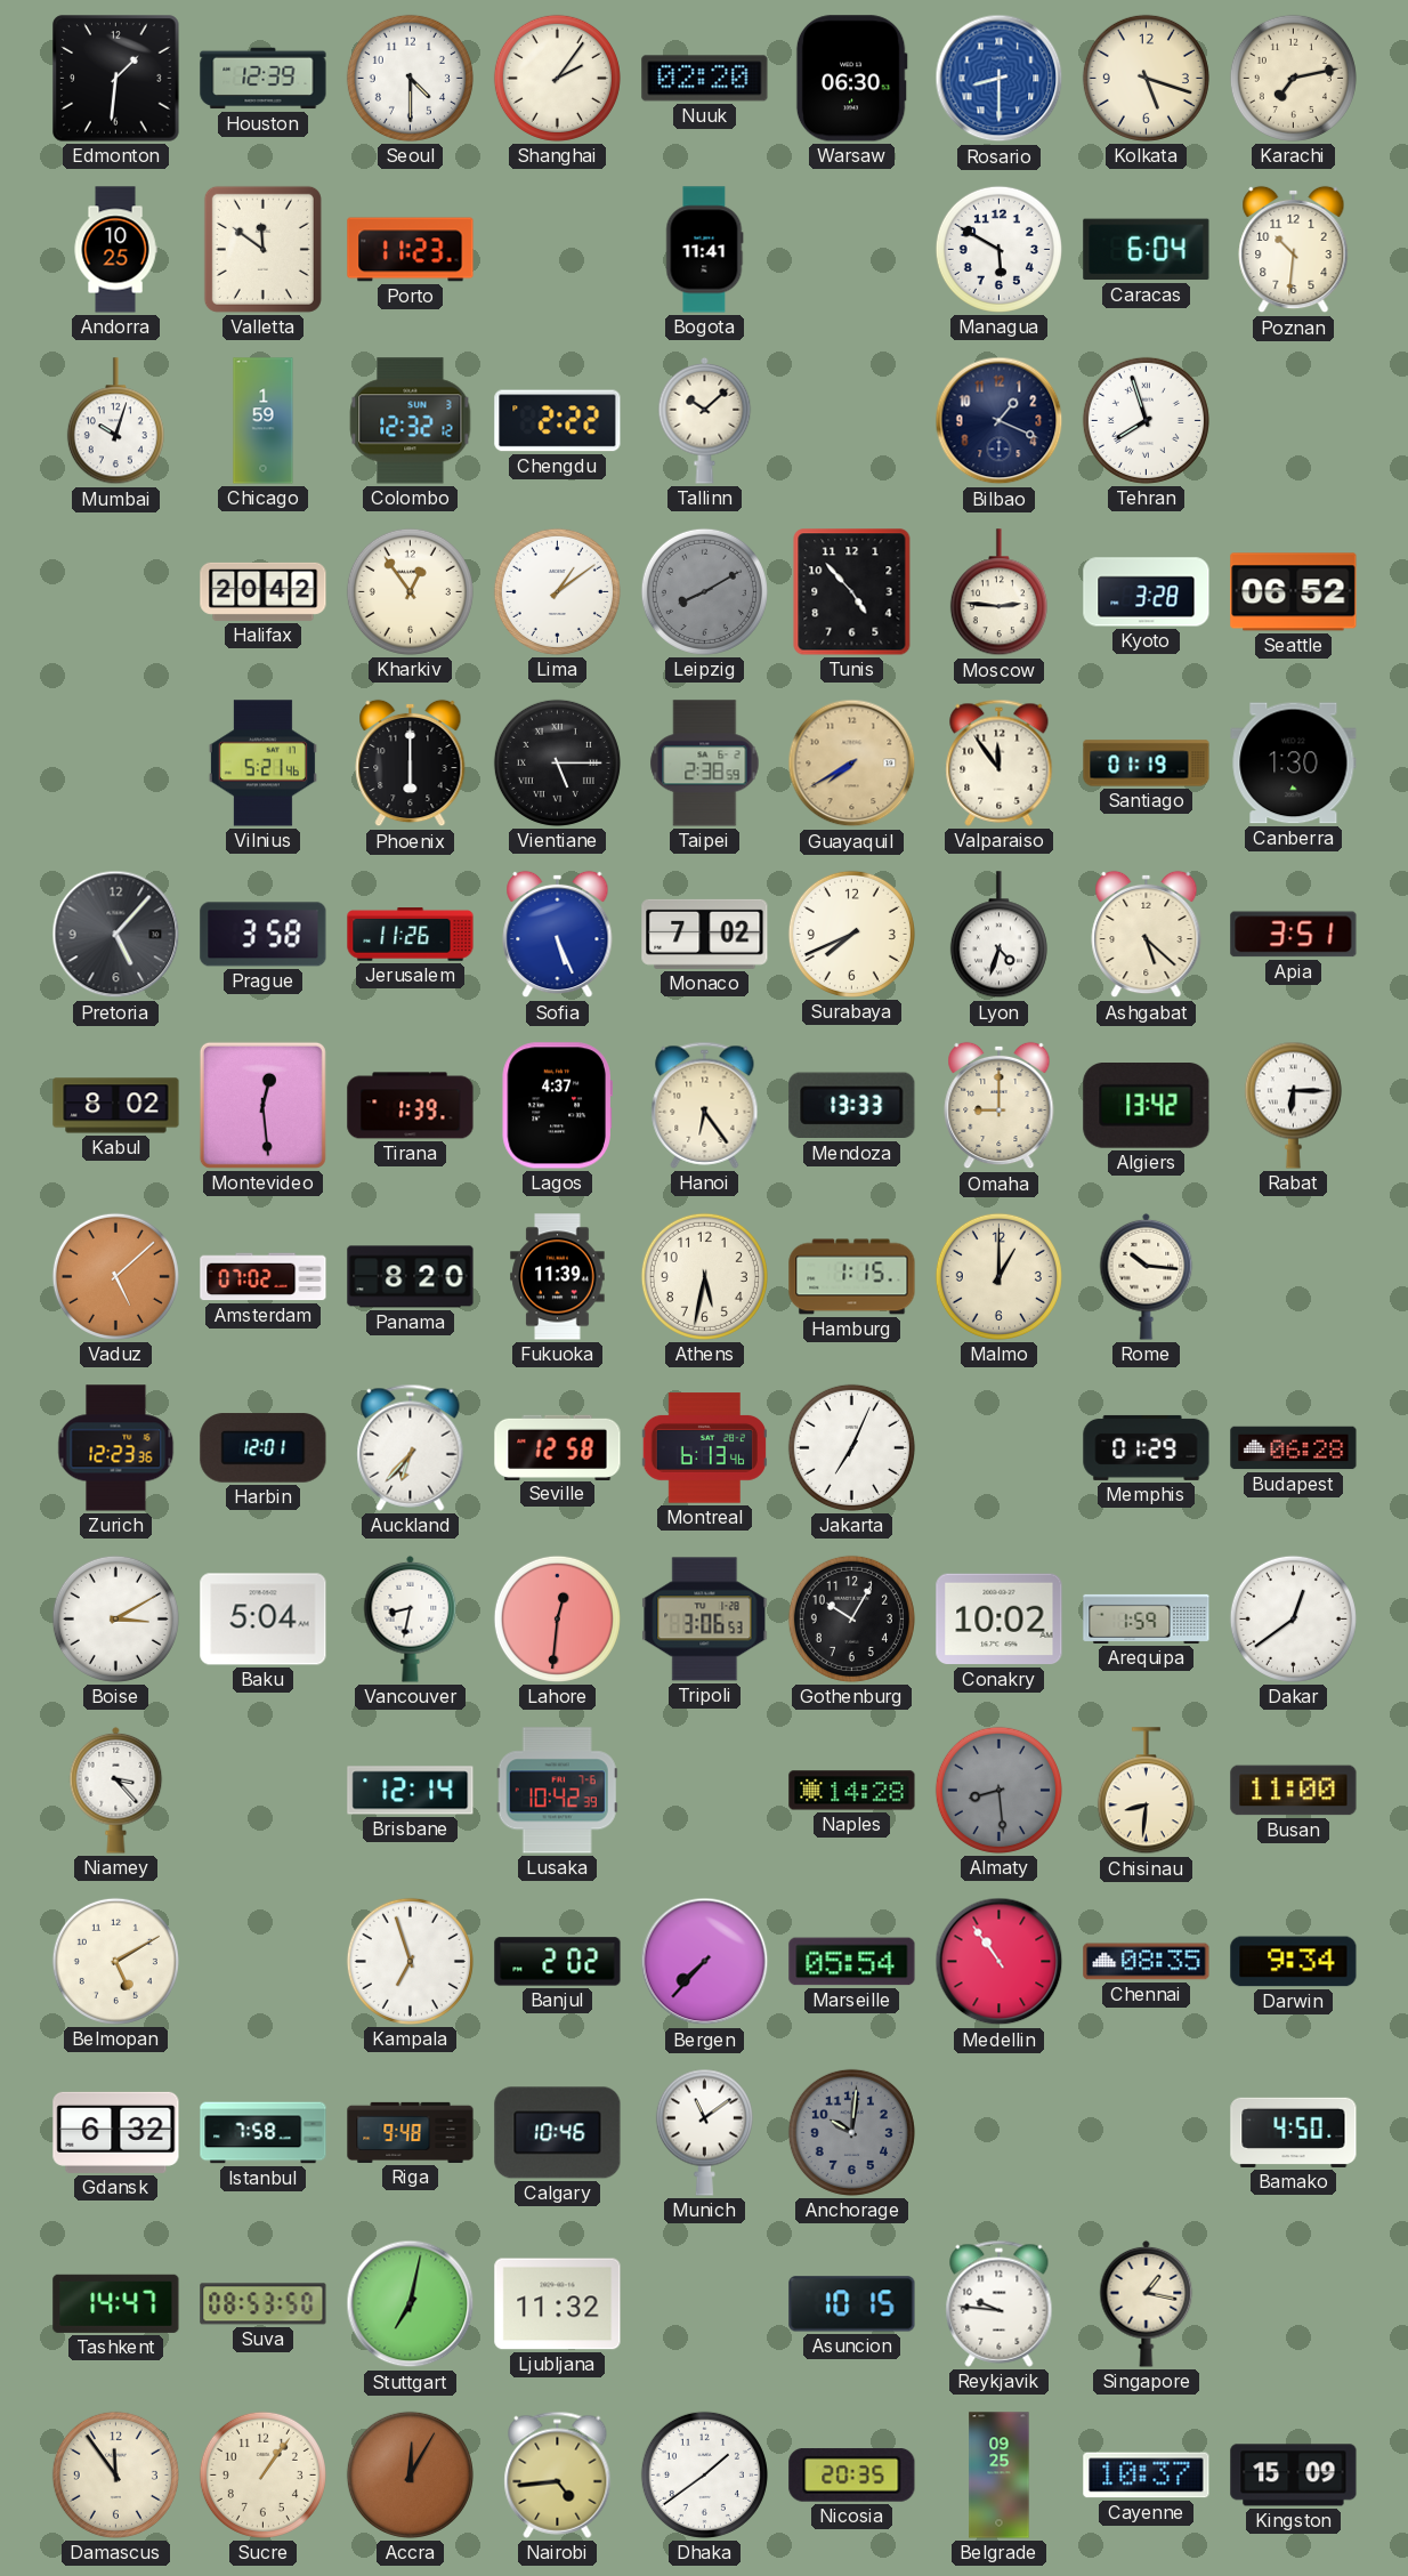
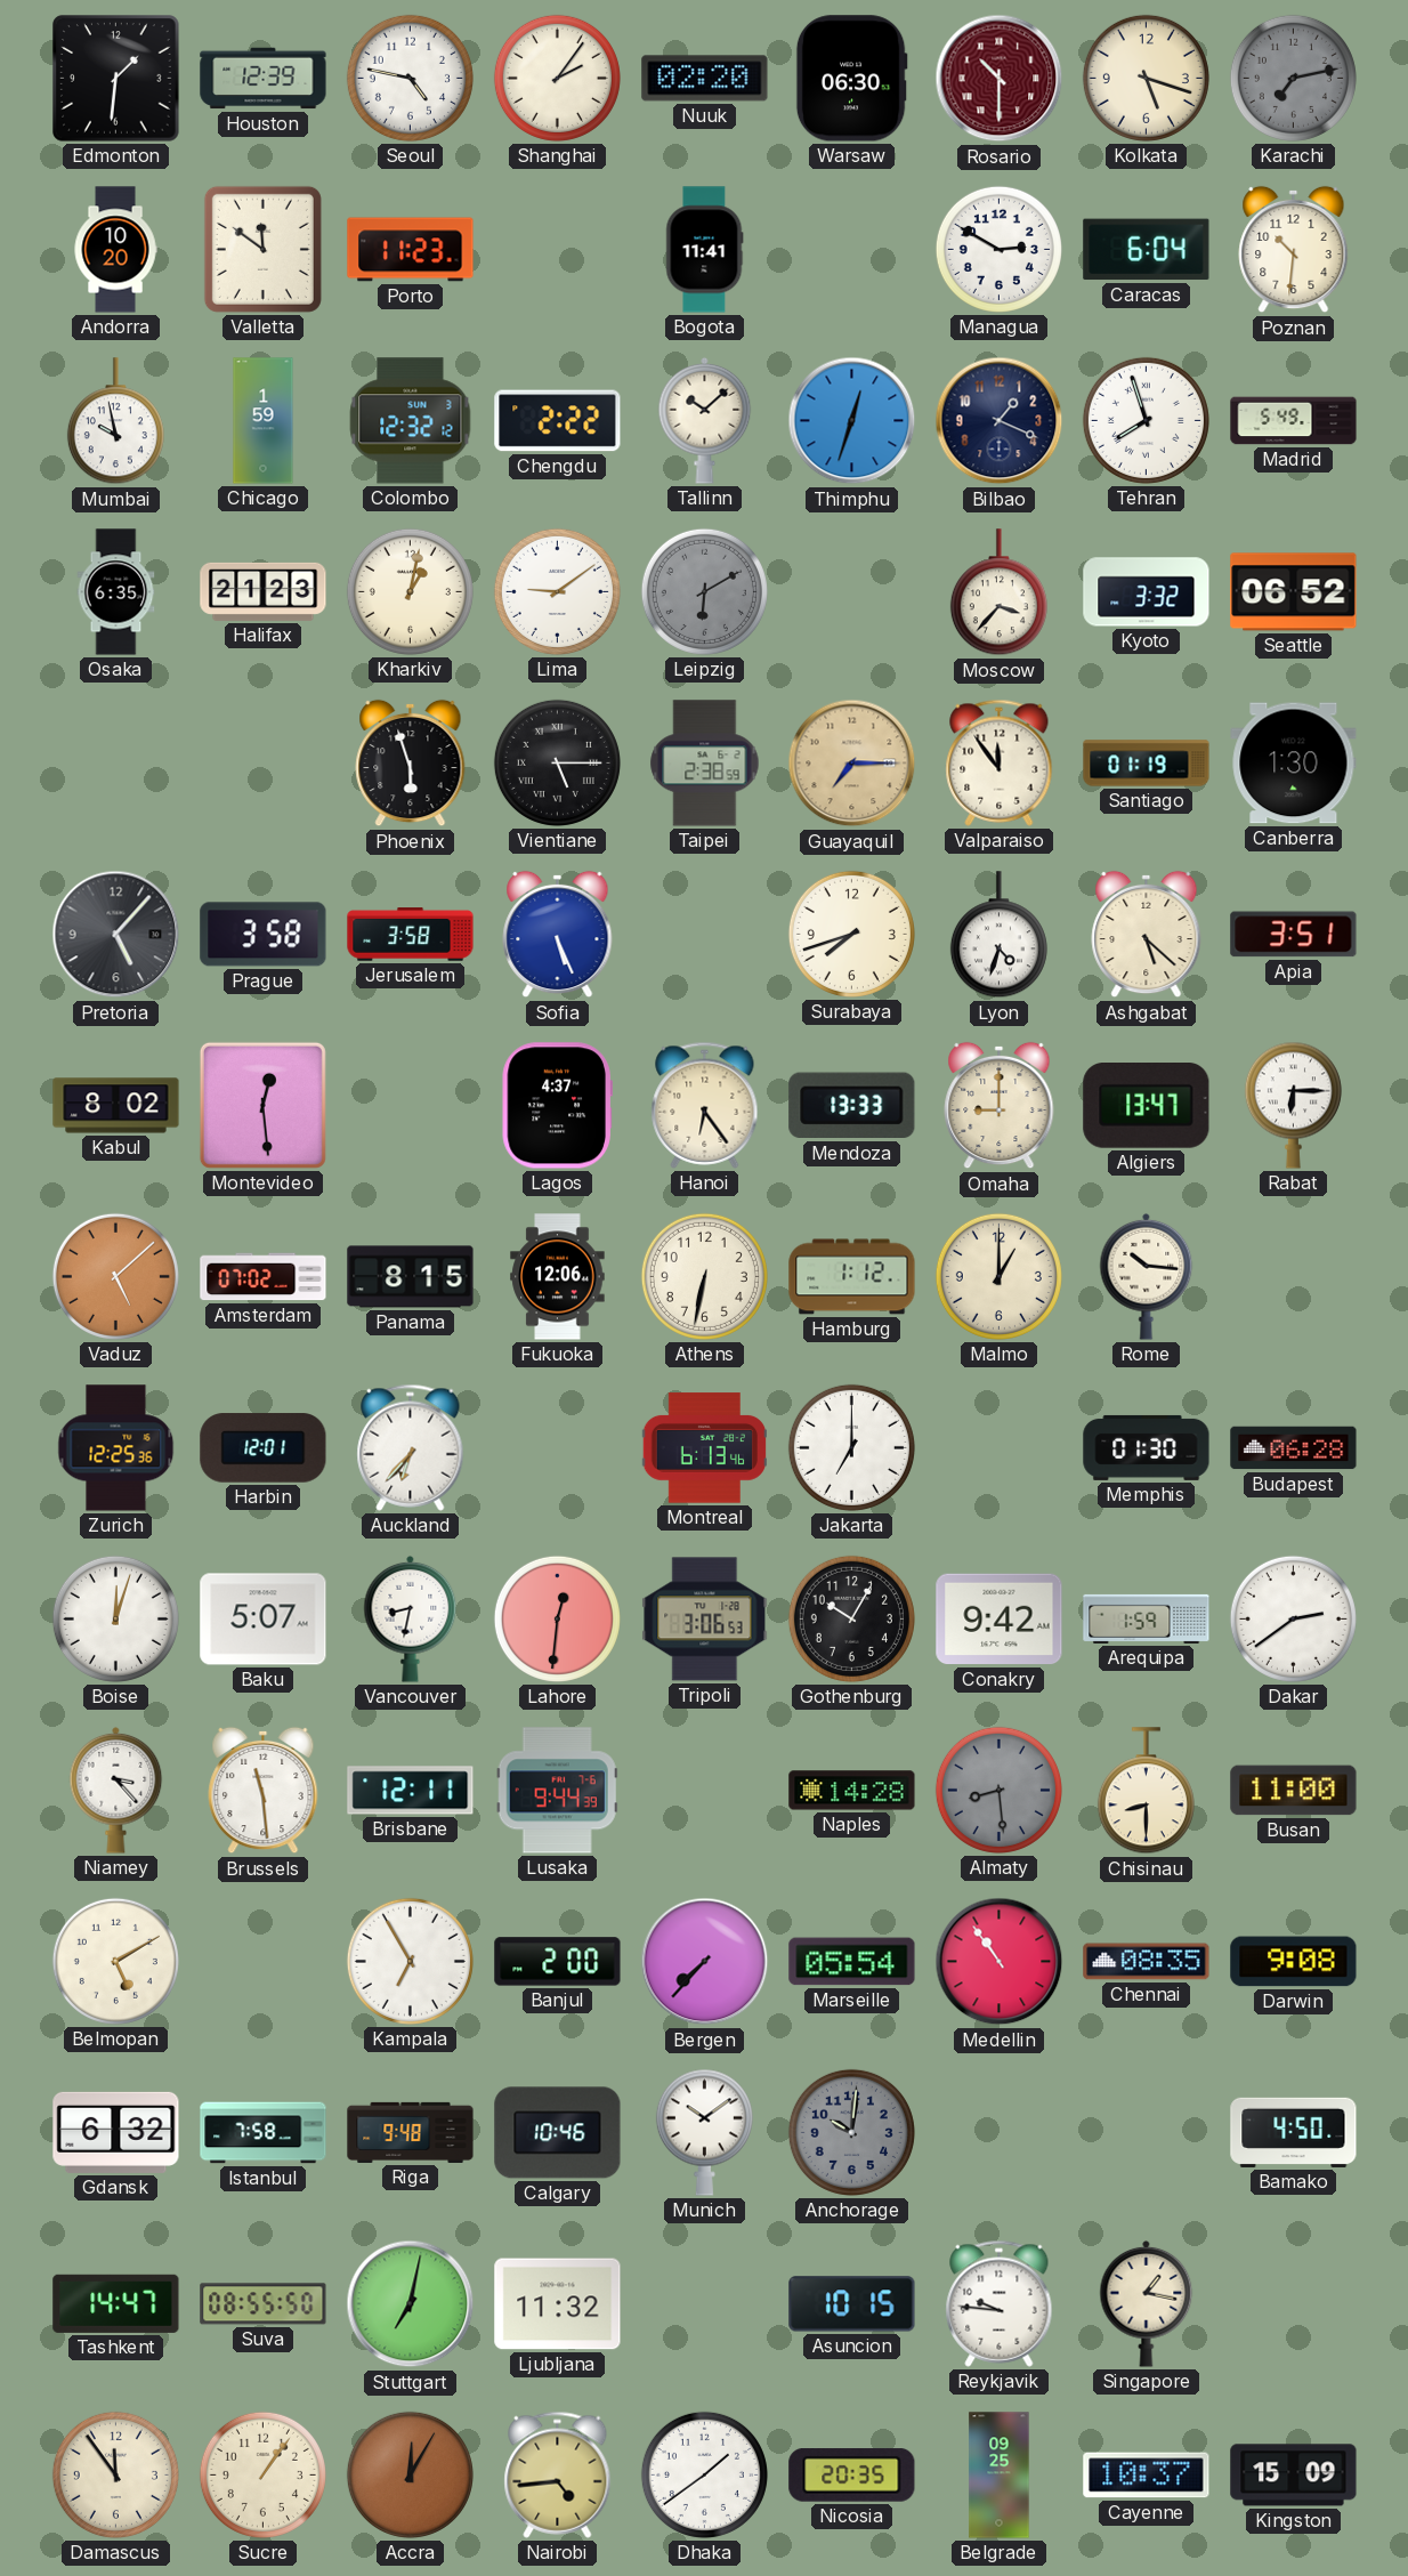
Seoul: 4:30 -> 4:47
Rosario: 8:30 -> 10:30
Rosario dial: blue -> burgundy
Karachi dial: cream -> grey
Andorra: 10:25 -> 10:20
Managua: 5:50 -> 2:50
Mumbai: 10:03 -> 9:58
Thimphu: none -> 12:33
Madrid: none -> 5:49
Osaka: none -> 6:35
Halifax: 20:42 -> 21:23
Kharkiv: 12:54 -> 1:02
Lima: 1:09 -> 9:09
Leipzig: 8:10 -> 6:10
Tunis: 4:53 -> none
Moscow: 2:46 -> 3:37
Kyoto: 3:28 -> 3:32
Vilnius: 5:21 -> none
Phoenix: 6:00 -> 5:57
Guayaquil: 7:40 -> 7:15
Jerusalem: 11:26 -> 3:58
Monaco: 7:02 -> none
Surabaya: 7:41 -> 7:42
Tirana: 1:39 -> none
Algiers: 13:42 -> 13:47
Panama: 8:20 -> 8:15
Fukuoka: 11:39 -> 12:06
Athens: 5:32 -> 6:32
Hamburg: 1:15 -> 1:12
Zurich: 12:23 -> 12:25
Seville: 12:58 -> none
Jakarta: 7:04 -> 7:00
Memphis: 01:29 -> 01:30
Boise: 3:10 -> 12:03
Baku: 5:04 -> 5:07
Conakry: 10:02 -> 9:42
Dakar: 12:39 -> 2:39
Brussels: none -> 11:29
Brisbane: 12:14 -> 12:11
Lusaka: 10:42 -> 9:44
Chisinau: 8:31 -> 8:30
Kampala: 6:57 -> 6:55
Banjul: 2:02 -> 2:00
Darwin: 9:34 -> 9:08
Munich: 11:09 -> 10:09
Suva: 08:53 -> 08:55
